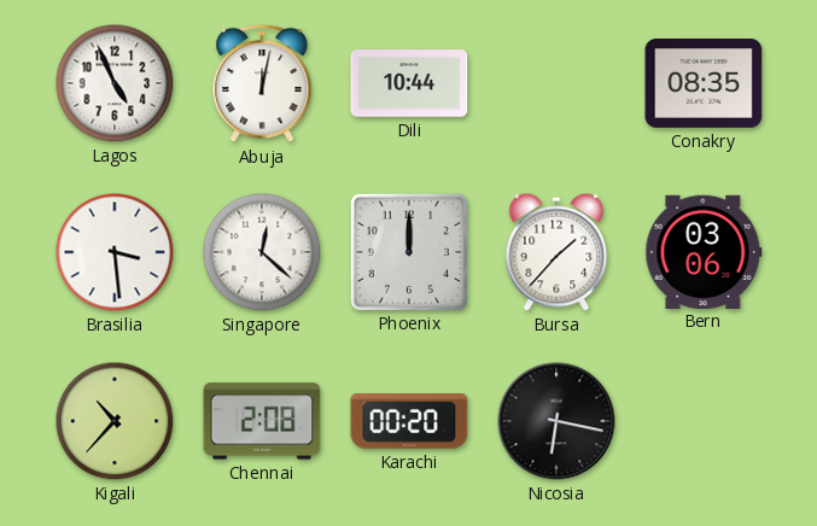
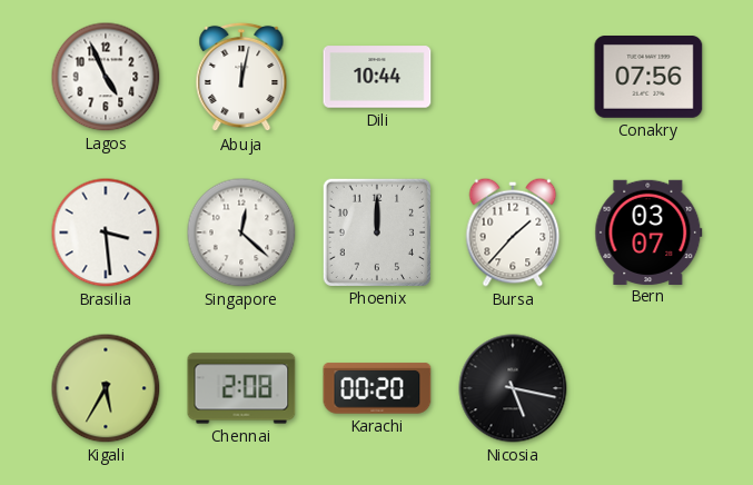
Conakry: 08:35 -> 07:56
Bern: 03:06 -> 03:07
Kigali: 10:37 -> 5:35
Nicosia: 6:17 -> 5:17
